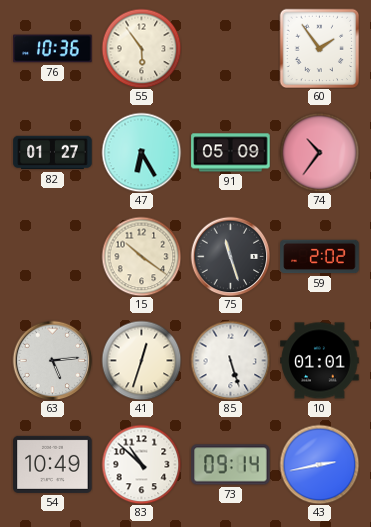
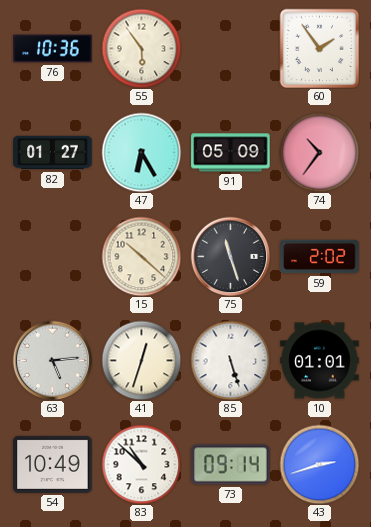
15: 10:21 -> 10:22
43: 2:43 -> 2:42
